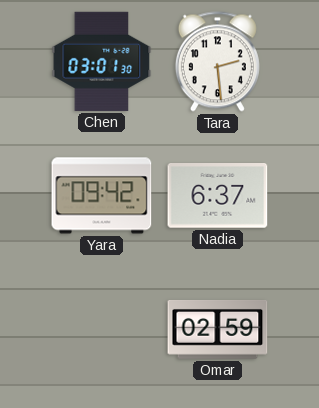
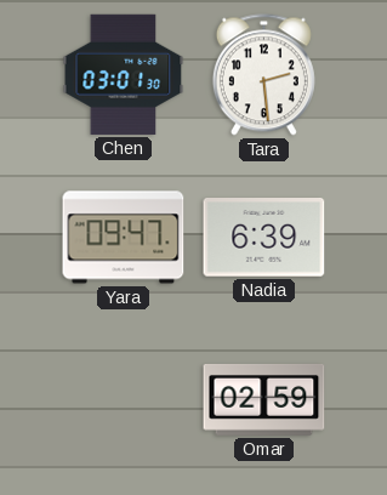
Yara: 09:42 -> 09:47
Nadia: 6:37 -> 6:39
